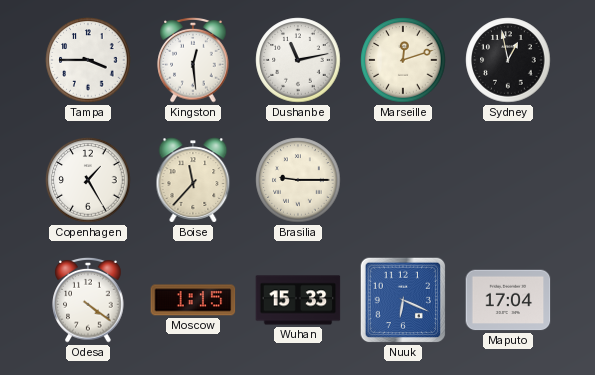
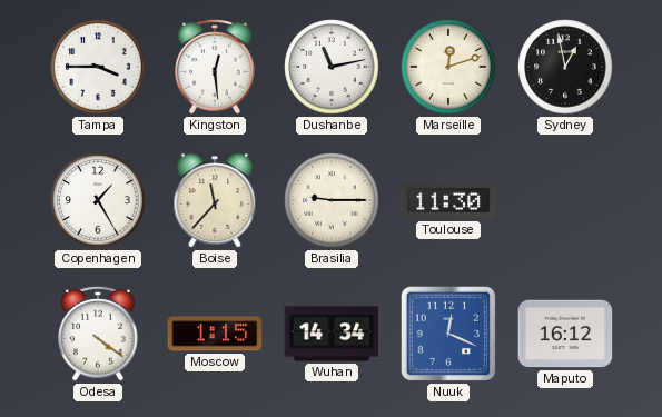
Toulouse: none -> 11:30
Wuhan: 15:33 -> 14:34
Nuuk: 6:19 -> 12:19
Maputo: 17:04 -> 16:12
